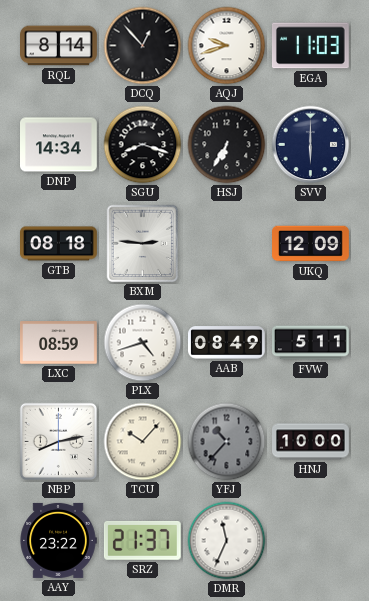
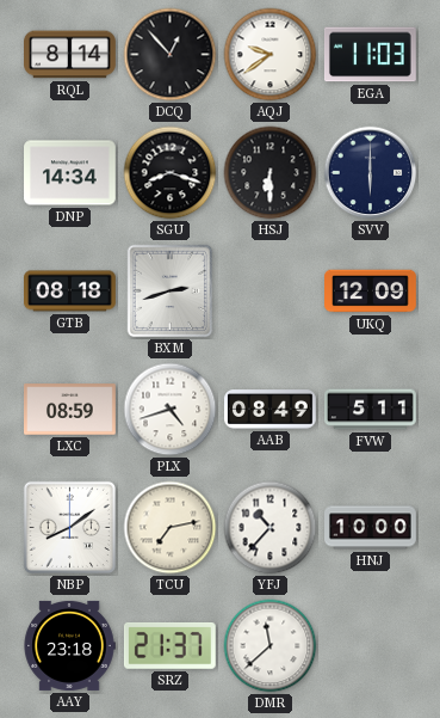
AQJ: 9:42 -> 9:39
HSJ: 6:35 -> 6:30
BXM: 2:46 -> 2:42
NBP: 8:13 -> 8:09
TCU: 10:07 -> 7:13
YFJ dial: grey -> white
AAY: 23:22 -> 23:18
DMR: 11:34 -> 11:38
